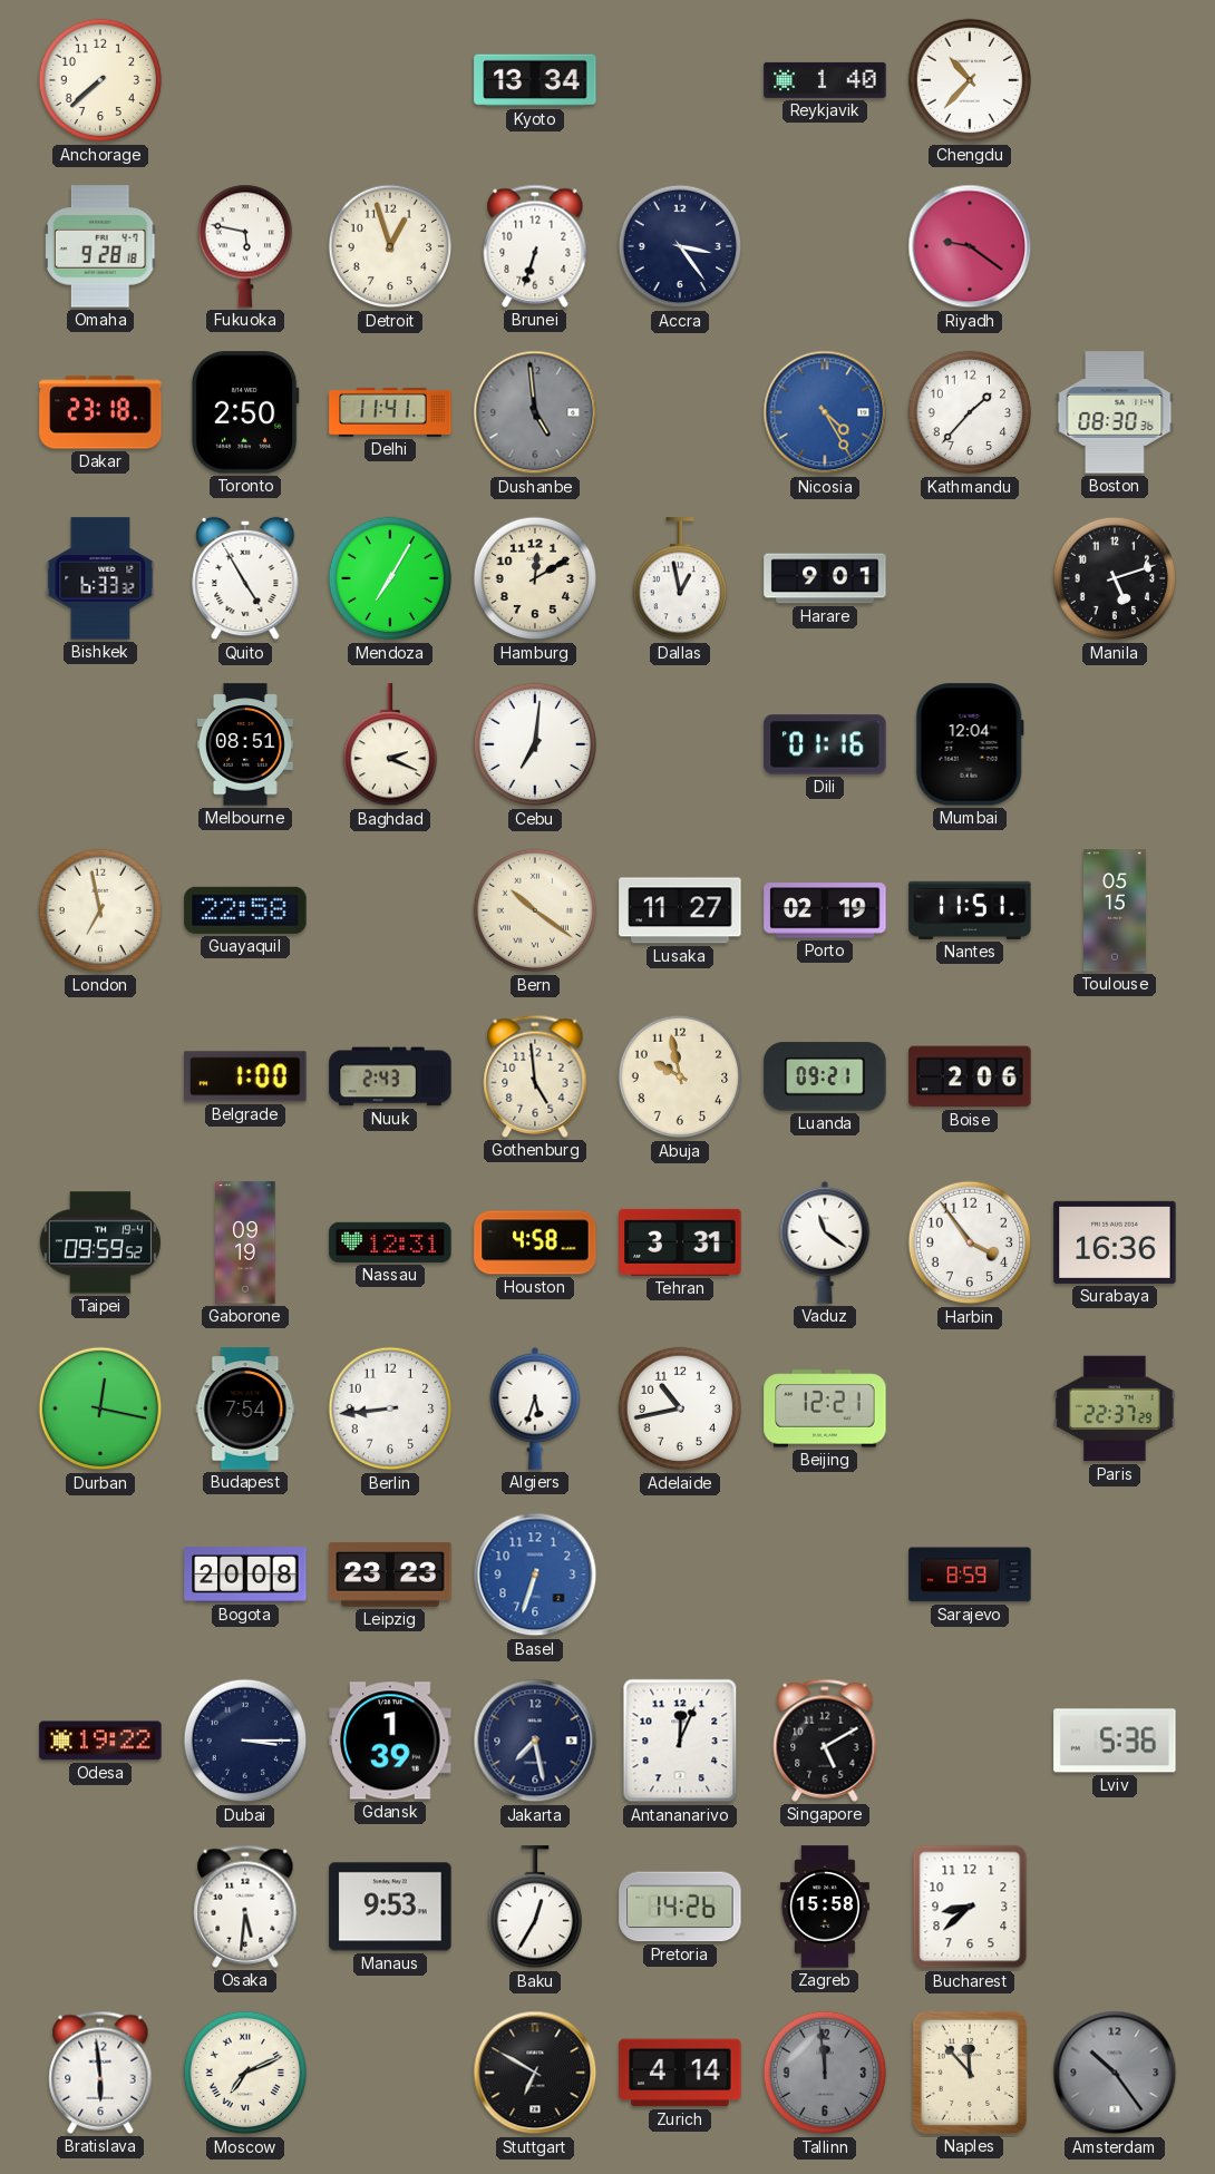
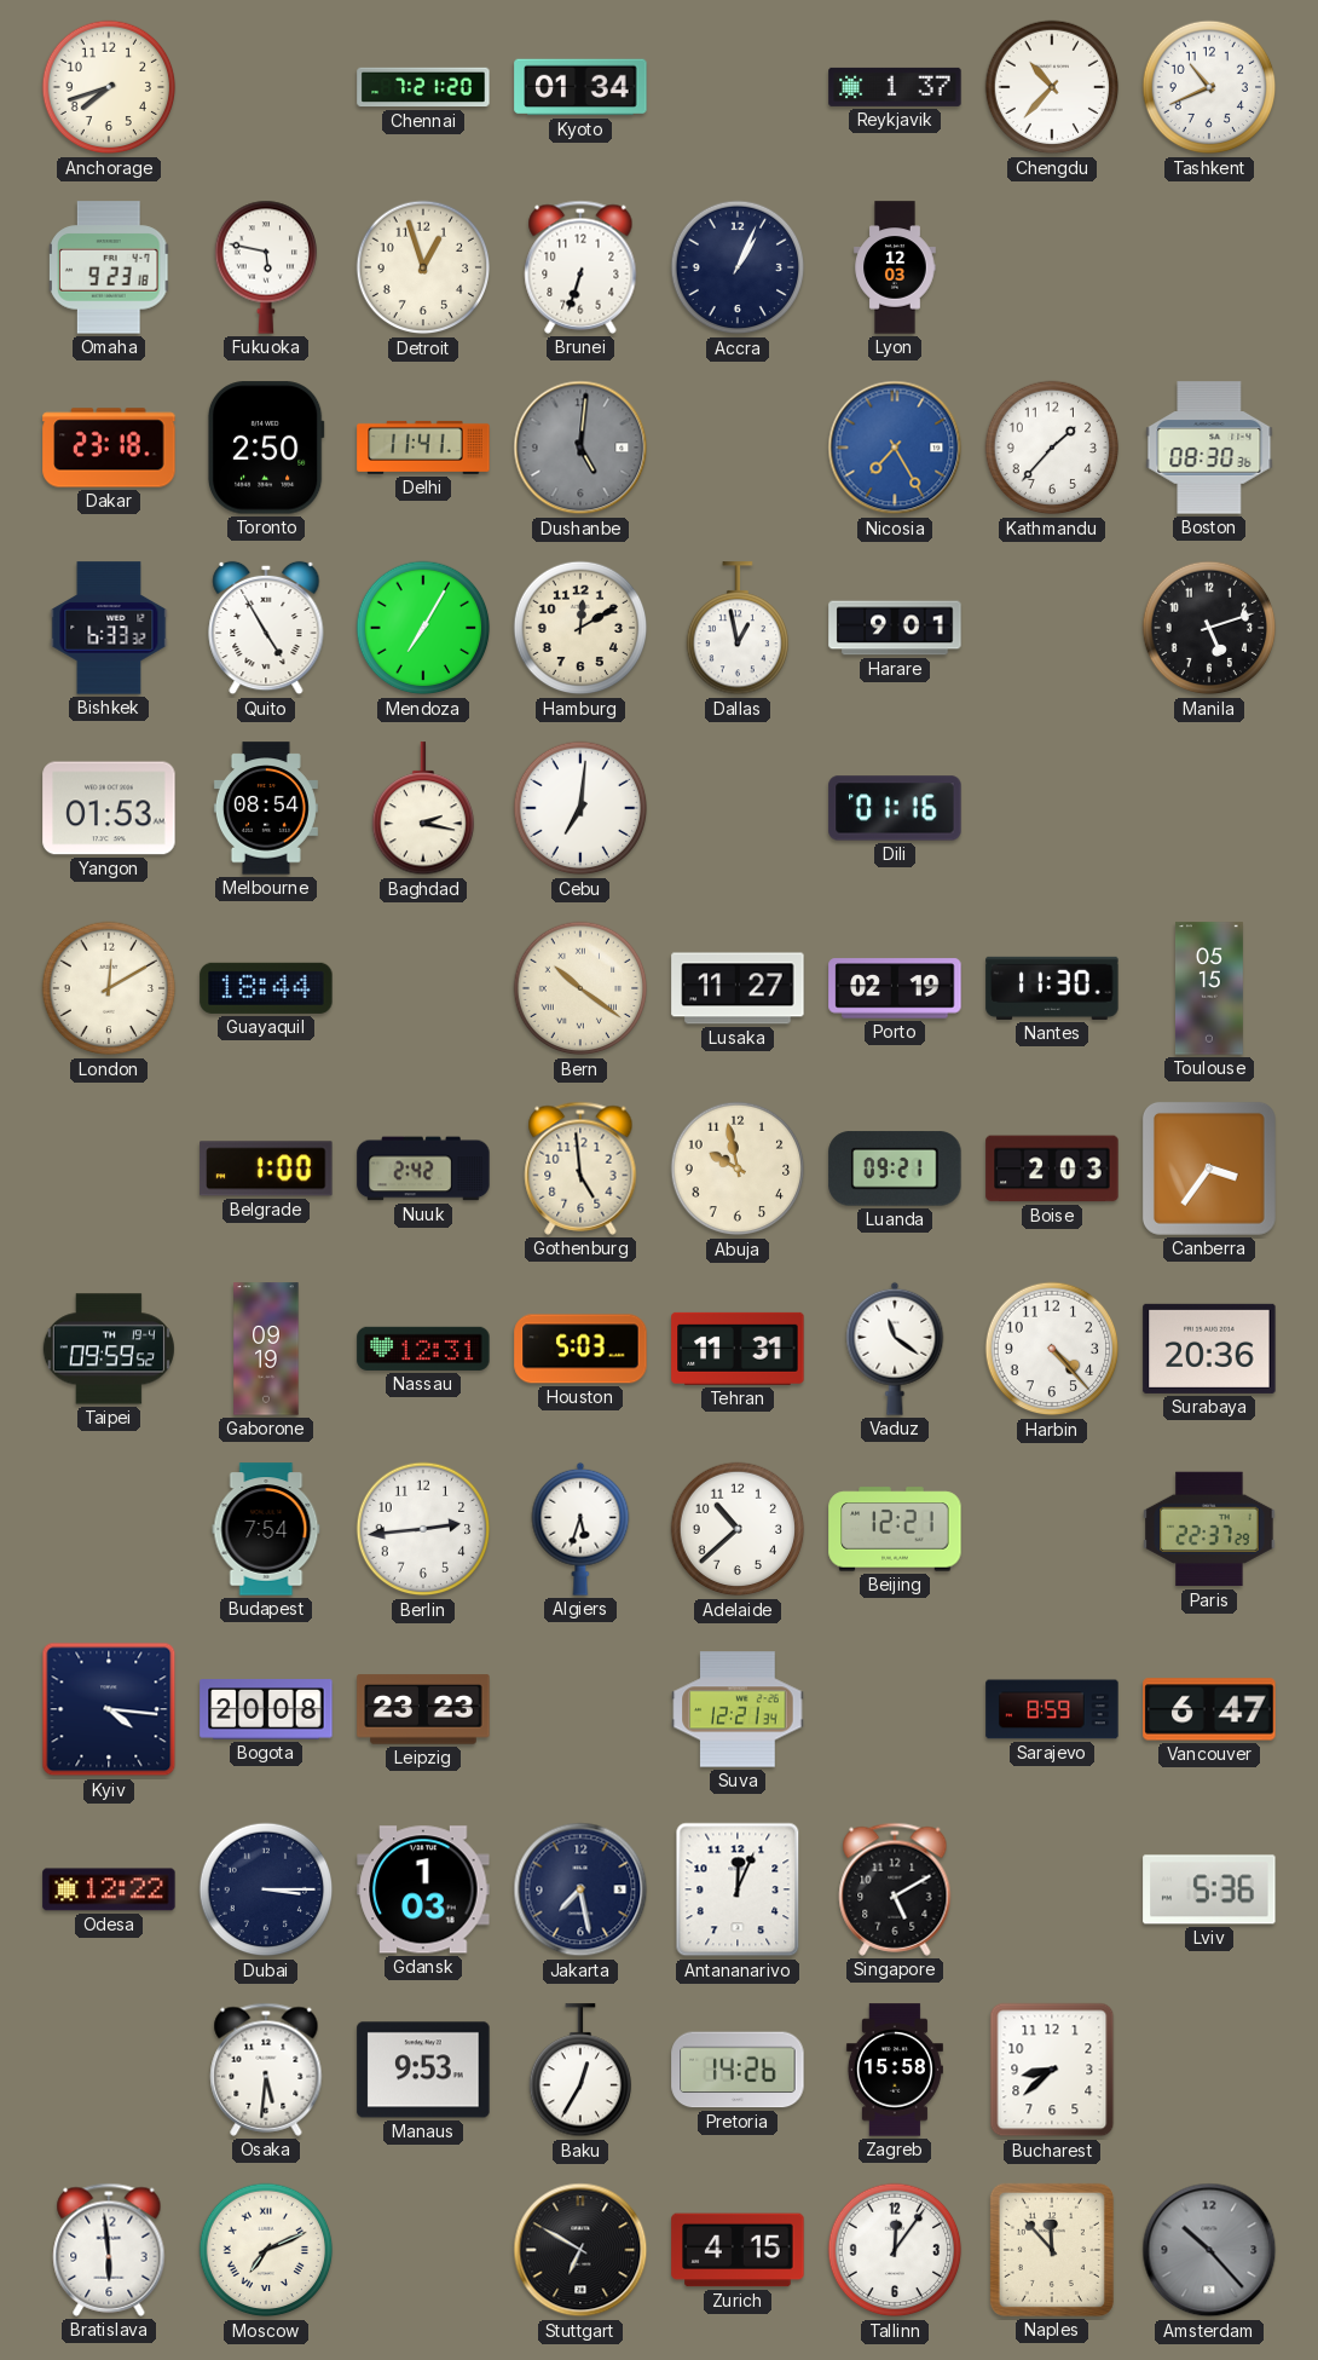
Anchorage: 7:38 -> 7:42
Chennai: none -> 7:21
Kyoto: 13:34 -> 01:34
Reykjavik: 1:40 -> 1:37
Tashkent: none -> 10:41
Omaha: 9:28 -> 9:23
Accra: 3:24 -> 1:04
Lyon: none -> 12:03
Riyadh: 9:21 -> none
Dushanbe: 4:59 -> 5:01
Nicosia: 4:25 -> 7:25
Yangon: none -> 01:53
Melbourne: 08:51 -> 08:54
Baghdad: 2:19 -> 2:17
Mumbai: 12:04 -> none
London: 6:58 -> 12:10
Guayaquil: 22:58 -> 18:44
Nantes: 11:51 -> 11:30
Nuuk: 2:43 -> 2:42
Boise: 2:06 -> 2:03
Canberra: none -> 3:36
Houston: 4:58 -> 5:03
Tehran: 3:31 -> 11:31
Harbin: 3:54 -> 4:23
Surabaya: 16:36 -> 20:36
Durban: 12:17 -> none
Berlin: 8:44 -> 2:44
Adelaide: 10:43 -> 10:38
Kyiv: none -> 4:16
Basel: 6:33 -> none
Suva: none -> 12:21
Vancouver: none -> 6:47
Odesa: 19:22 -> 12:22
Gdansk: 1:39 -> 1:03
Zurich: 4:14 -> 4:15
Tallinn: 11:59 -> 12:06
Tallinn dial: grey -> white
Amsterdam: 10:24 -> 10:23
